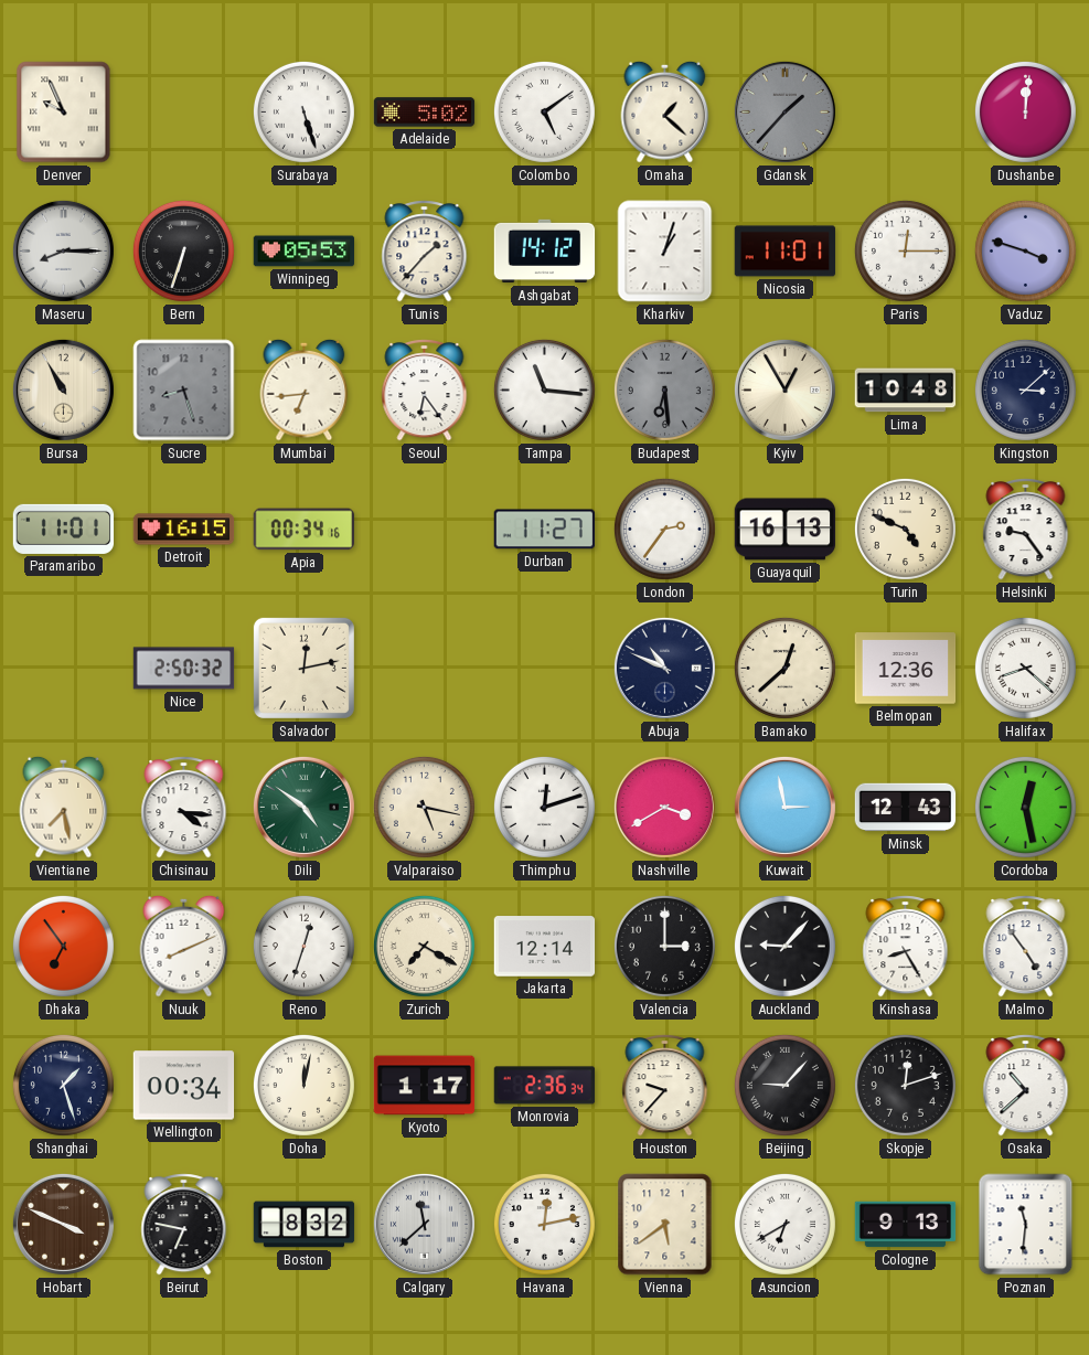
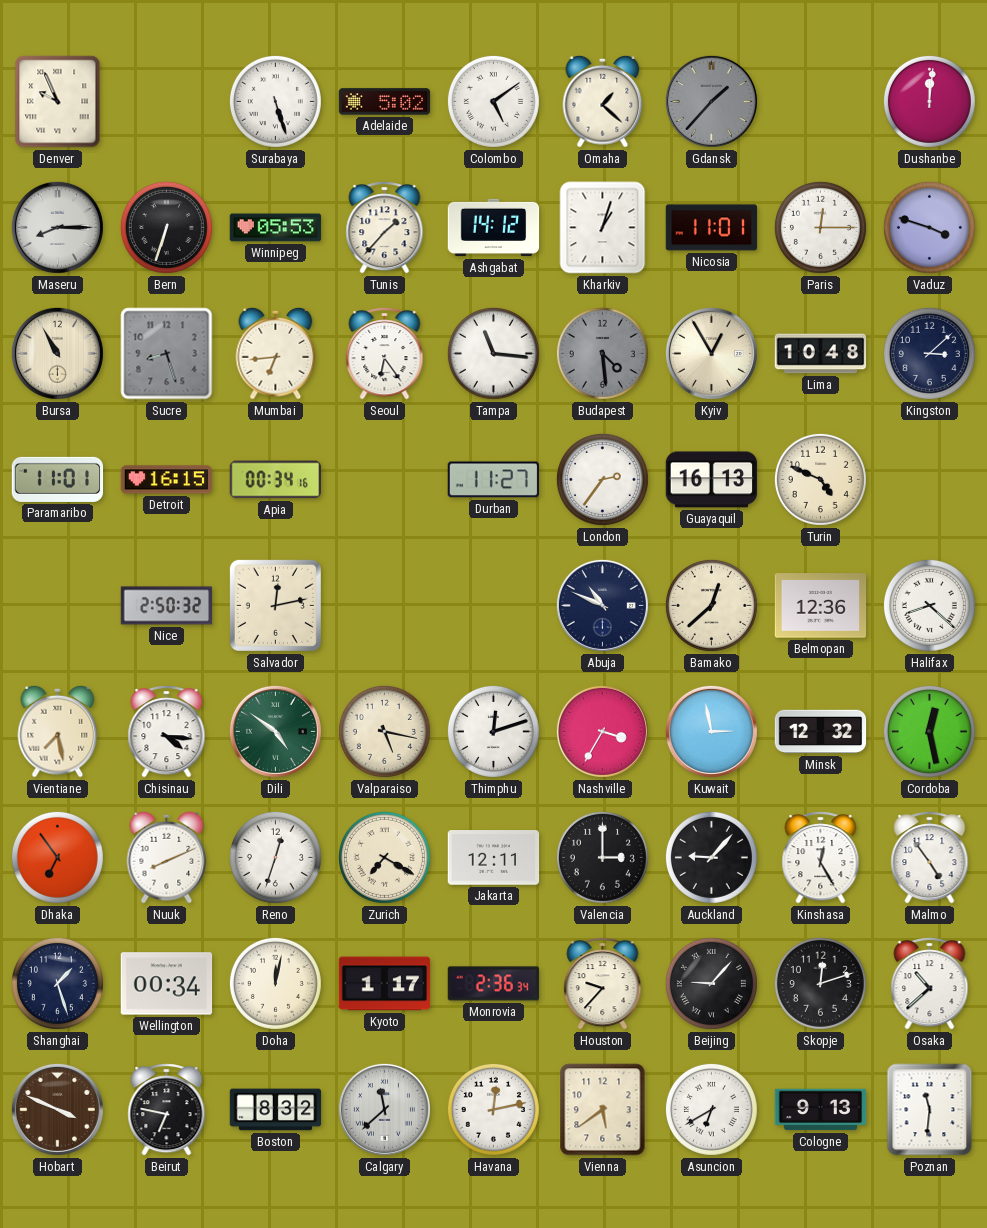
Budapest: 6:29 -> 4:29
Helsinki: 9:24 -> none
Nashville: 3:40 -> 3:35
Minsk: 12:43 -> 12:32
Jakarta: 12:14 -> 12:11
Kinshasa: 8:25 -> 12:25
